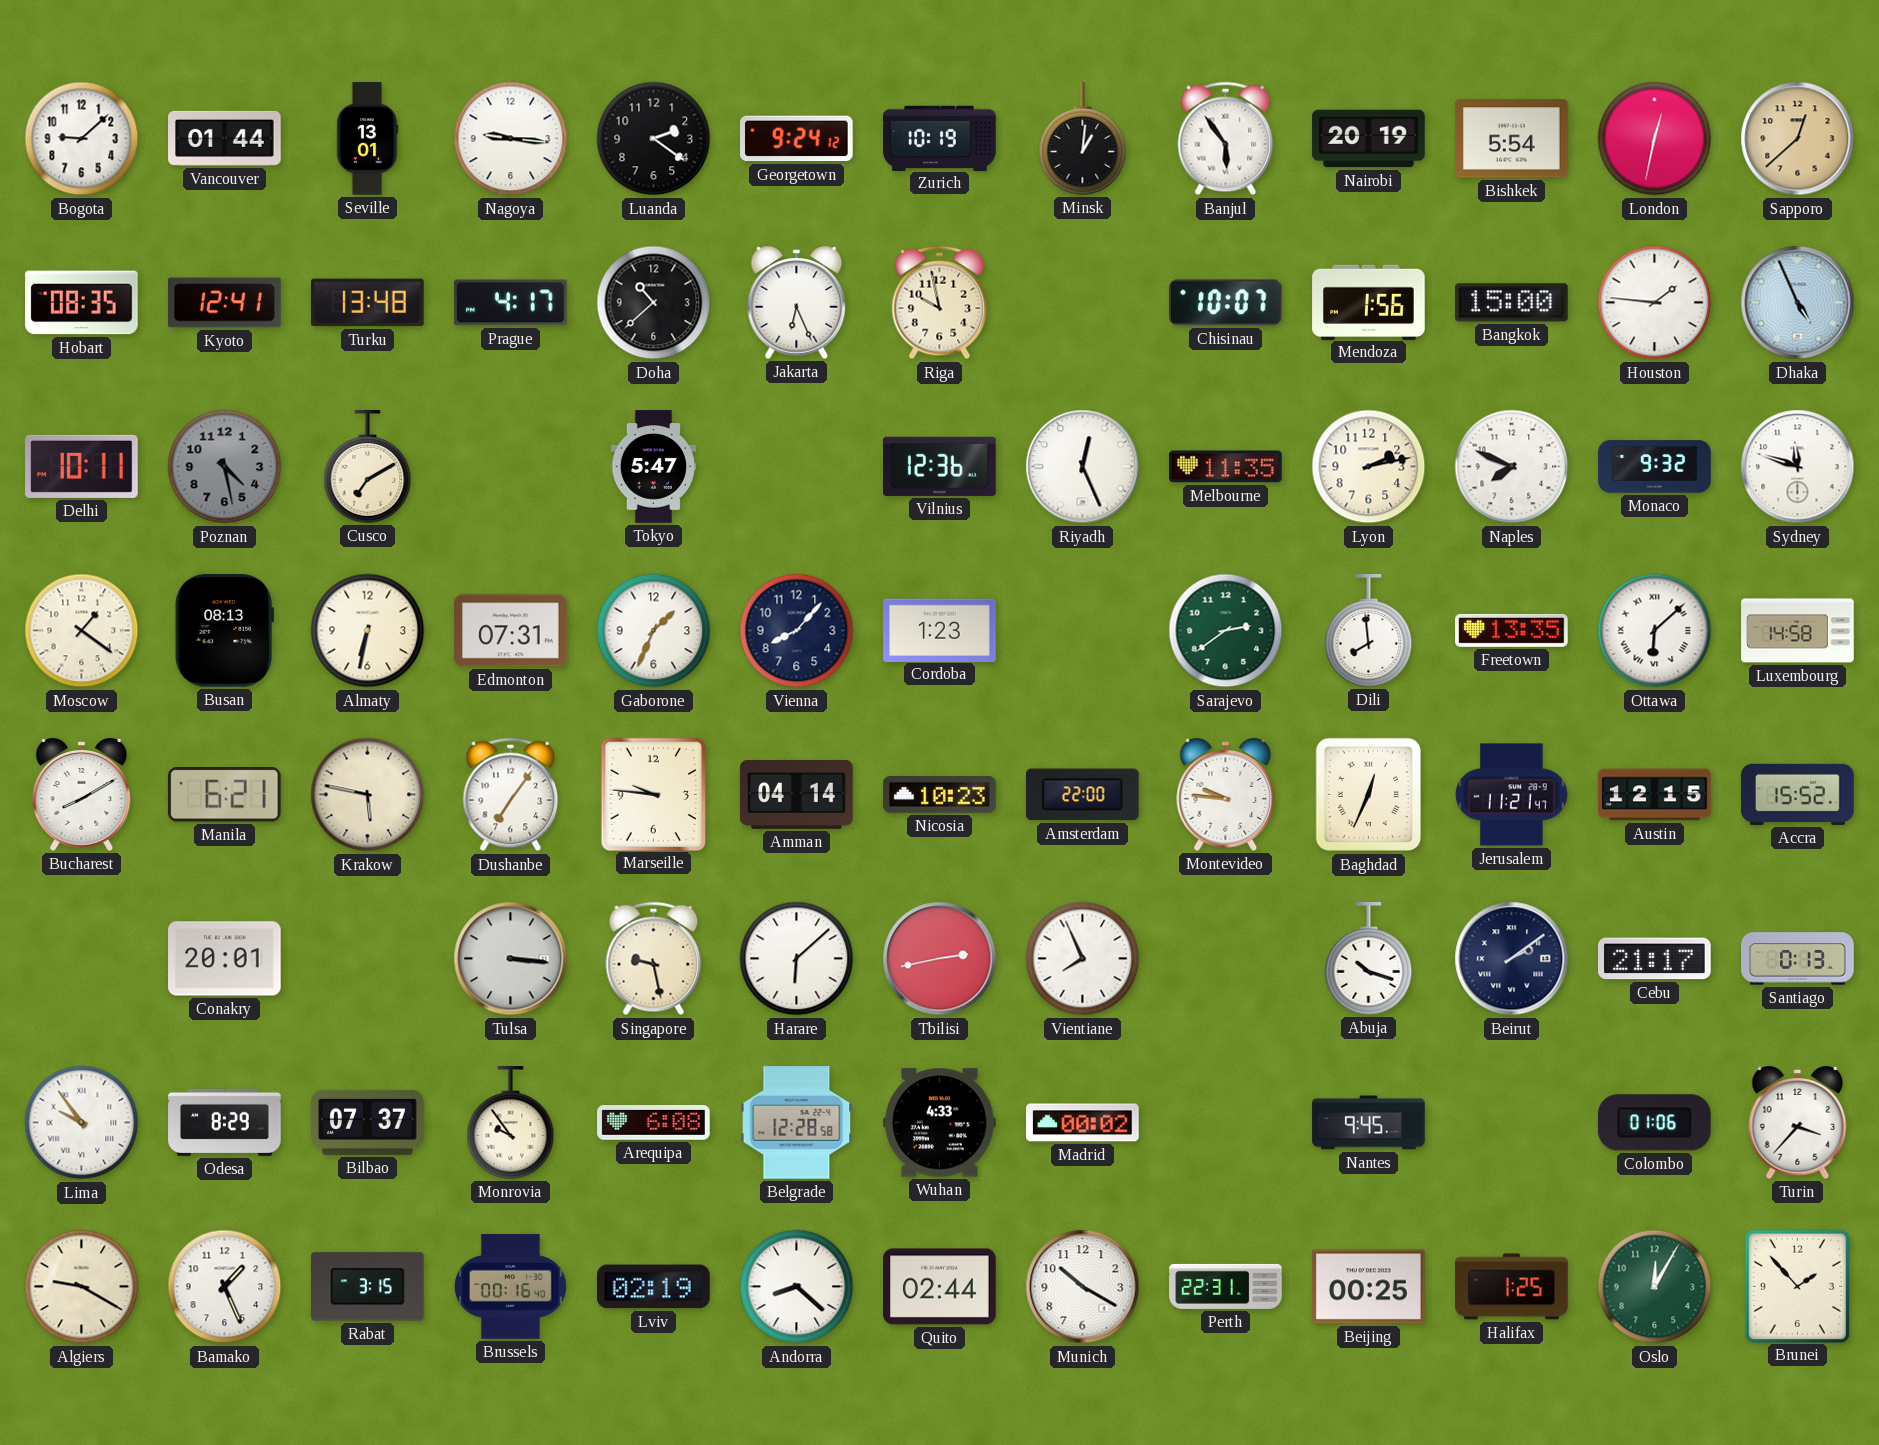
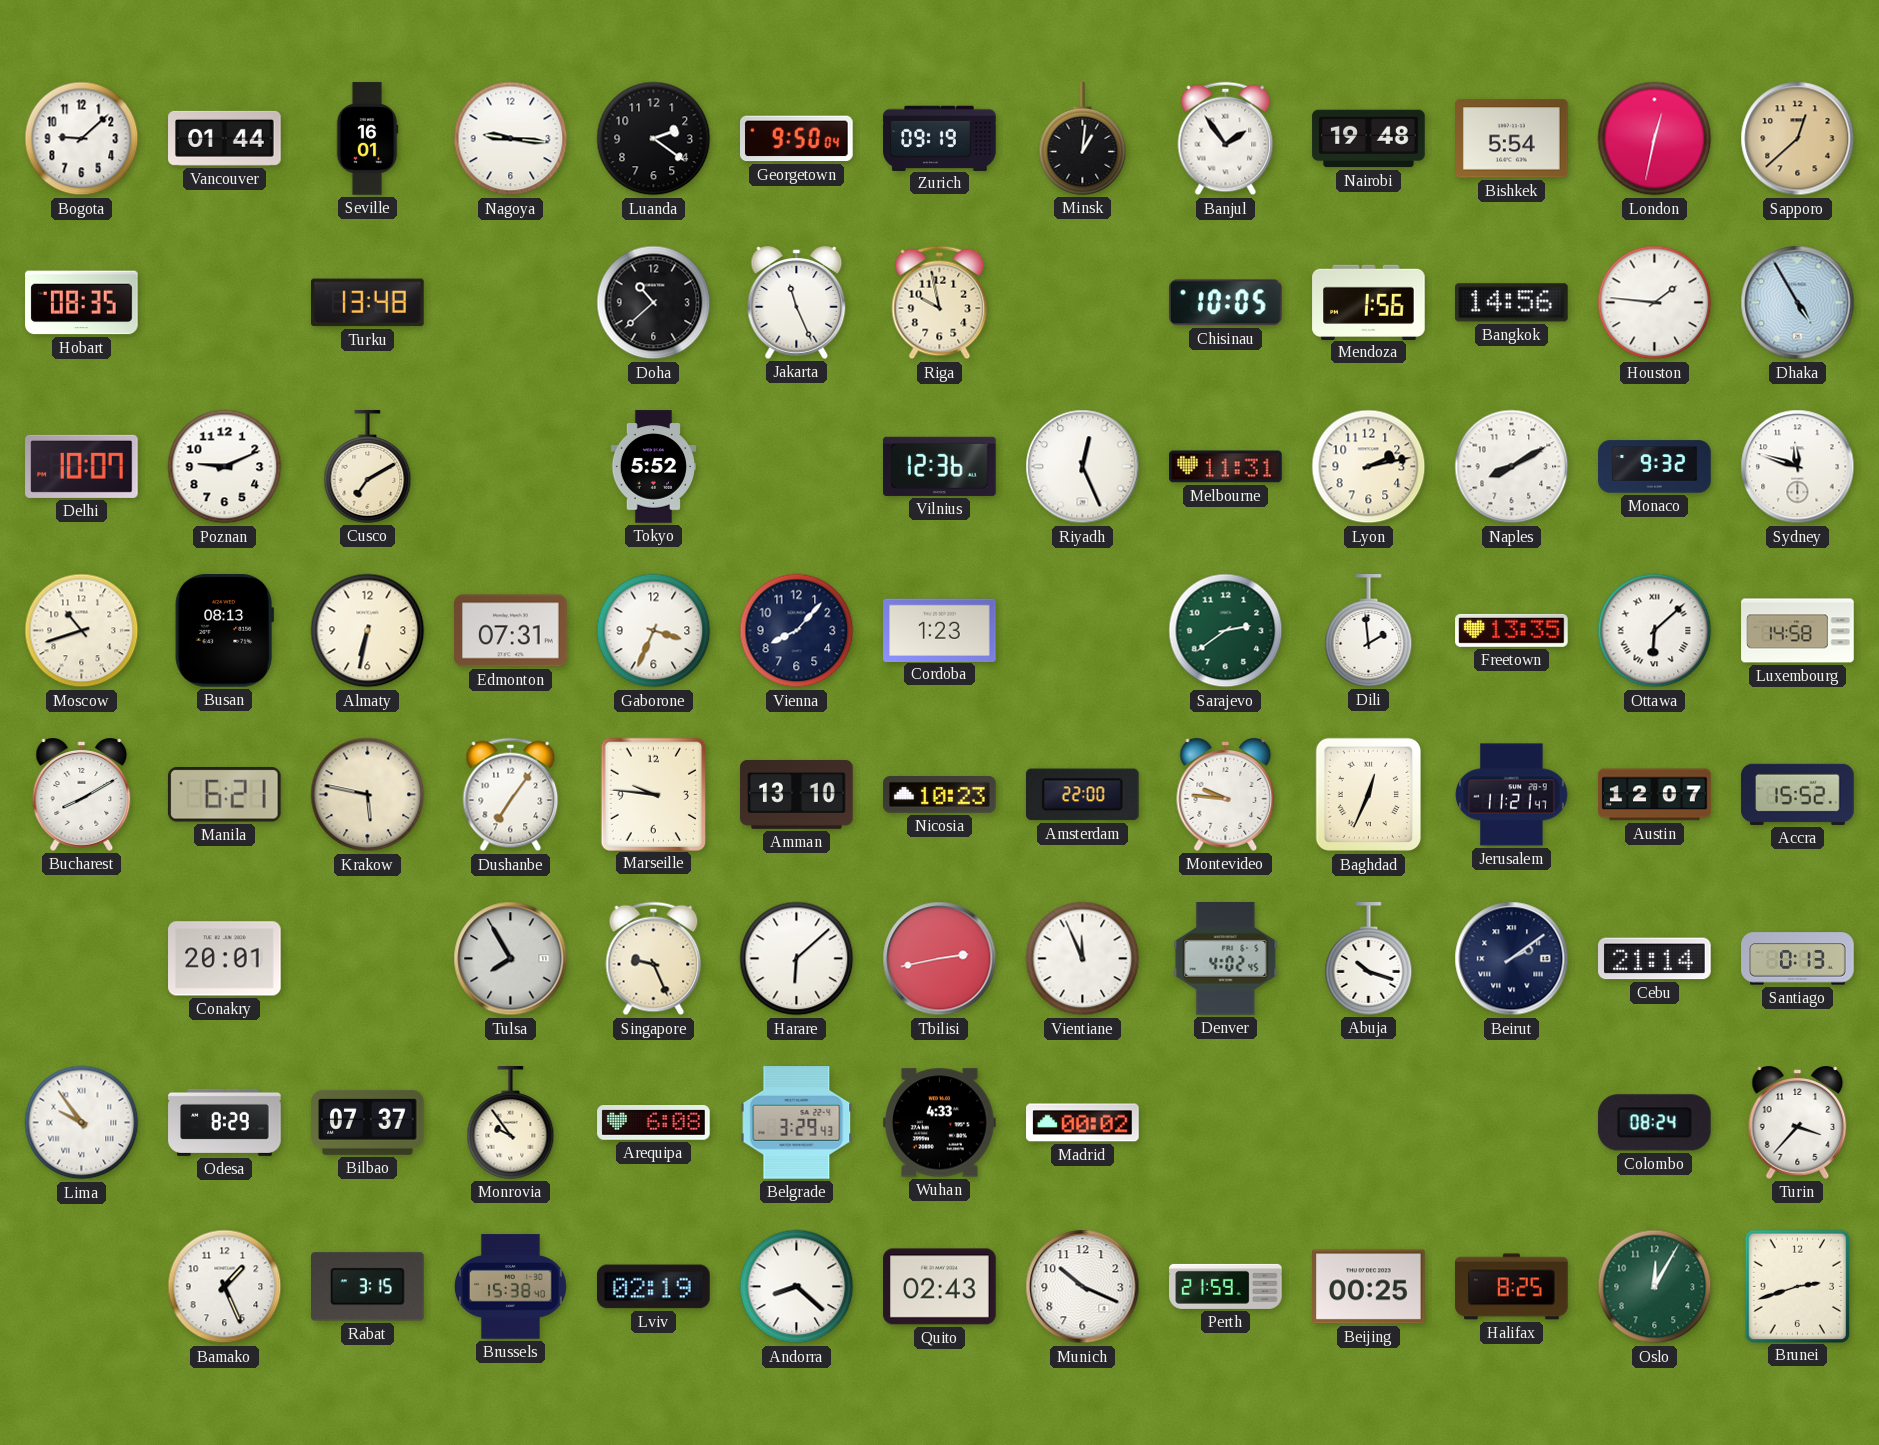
Seville: 13:01 -> 16:01
Georgetown: 9:24 -> 9:50
Zurich: 10:19 -> 09:19
Banjul: 5:54 -> 1:54
Nairobi: 20:19 -> 19:48
Kyoto: 12:41 -> none
Prague: 4:17 -> none
Jakarta: 6:26 -> 11:26
Chisinau: 10:07 -> 10:05
Bangkok: 15:00 -> 14:56
Dhaka: 4:56 -> 4:55
Delhi: 10:11 -> 10:07
Poznan: 4:28 -> 9:11
Poznan dial: grey -> white
Tokyo: 5:47 -> 5:52
Melbourne: 11:35 -> 11:31
Naples: 7:49 -> 8:10
Moscow: 1:21 -> 10:42
Gaborone: 1:34 -> 3:34
Dili: 7:59 -> 1:59
Amman: 04:14 -> 13:10
Austin: 12:15 -> 12:07
Tulsa: 3:16 -> 7:55
Singapore: 9:28 -> 9:26
Vientiane: 7:56 -> 11:56
Denver: none -> 4:02
Cebu: 21:17 -> 21:14
Belgrade: 12:28 -> 3:29
Nantes: 9:45 -> none
Colombo: 01:06 -> 08:24
Algiers: 9:20 -> none
Brussels: 00:16 -> 15:38
Quito: 02:44 -> 02:43
Munich: 10:20 -> 10:19
Perth: 22:31 -> 21:59
Halifax: 1:25 -> 8:25
Brunei: 1:53 -> 2:42
